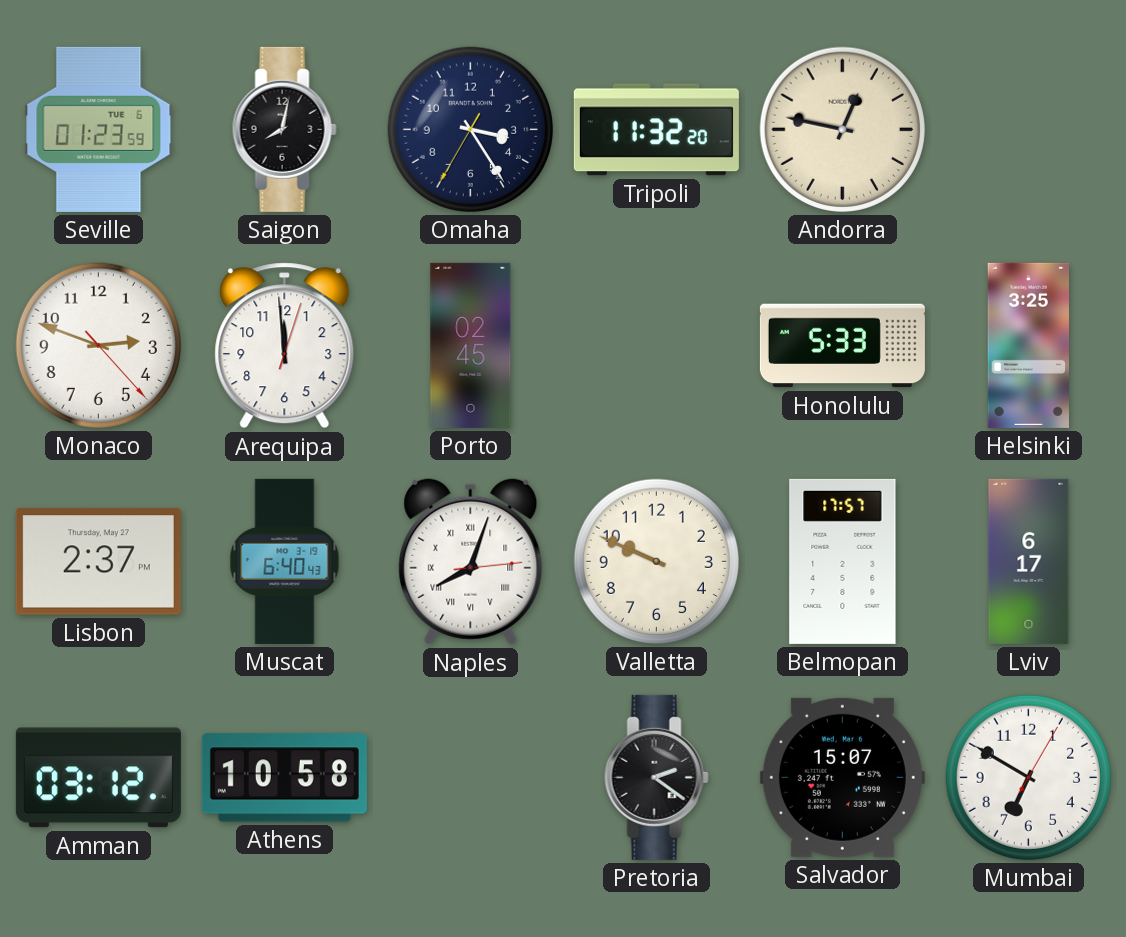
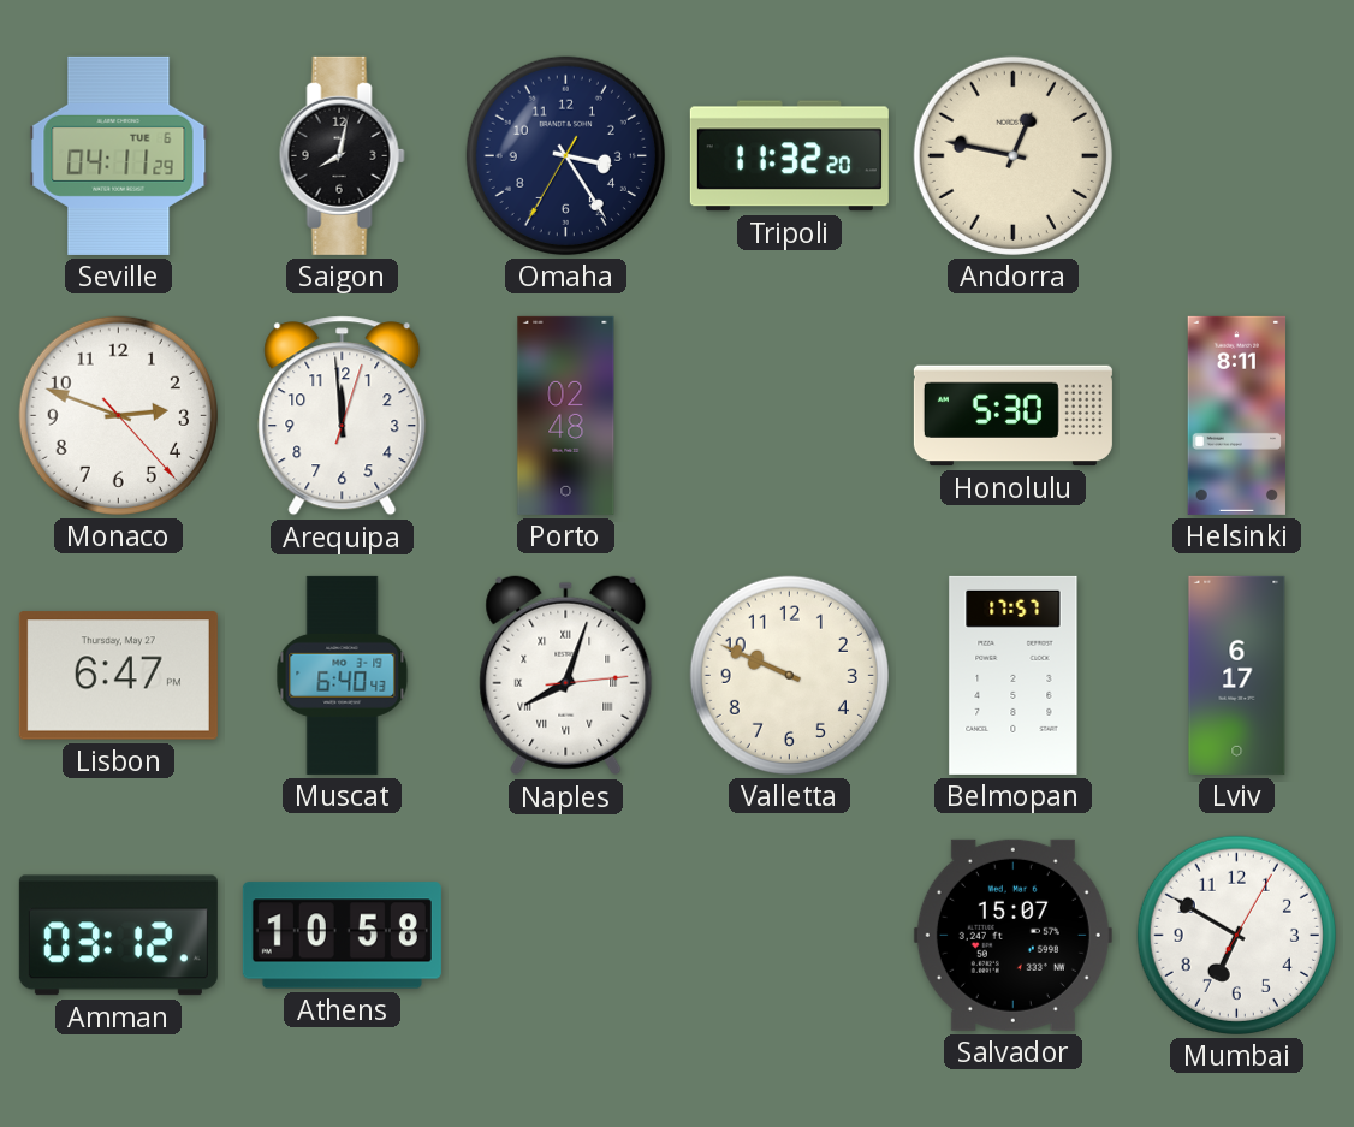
Seville: 01:23 -> 04:11
Porto: 02:45 -> 02:48
Honolulu: 5:33 -> 5:30
Helsinki: 3:25 -> 8:11
Lisbon: 2:37 -> 6:47
Pretoria: 2:21 -> none
